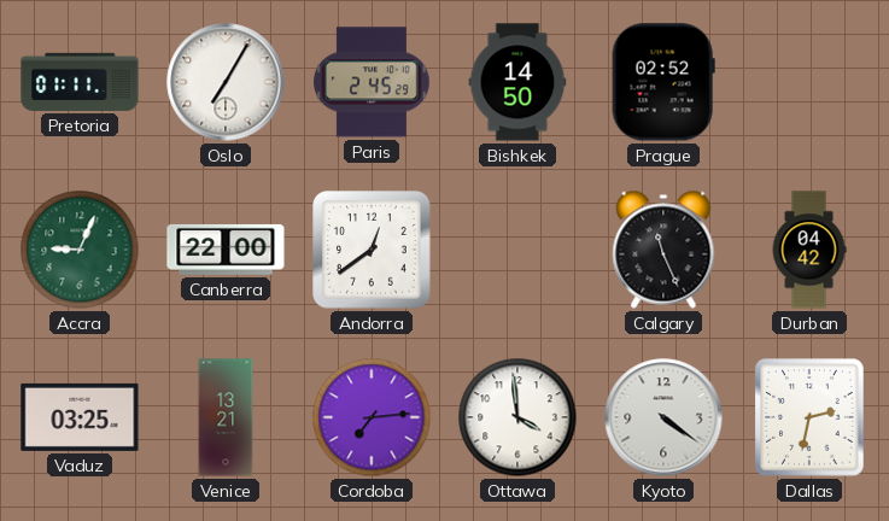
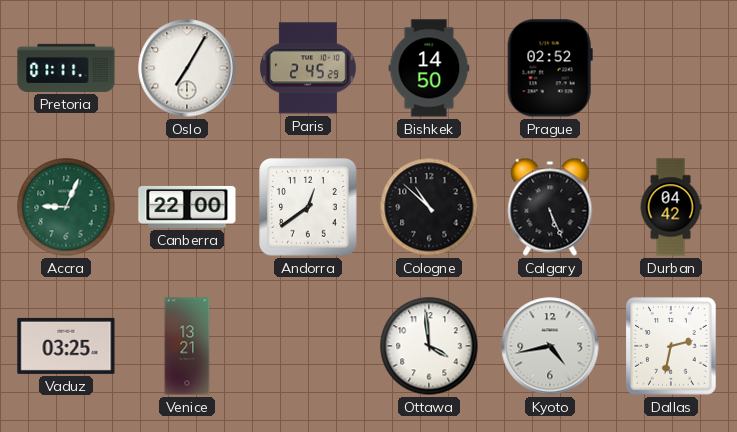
Cologne: none -> 10:52
Calgary: 11:26 -> 5:26
Cordoba: 7:14 -> none
Kyoto: 4:21 -> 4:43
